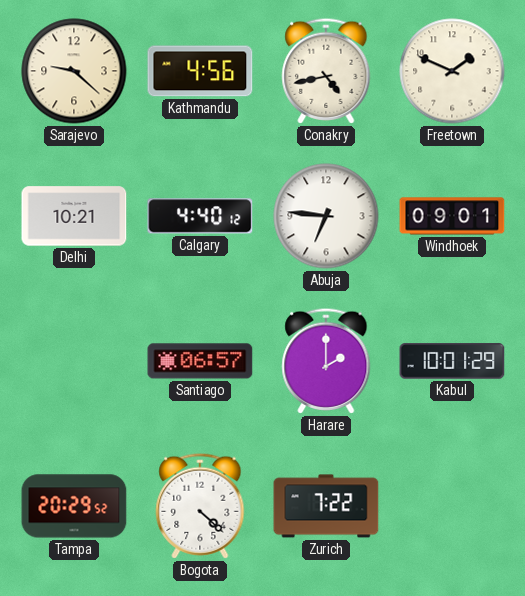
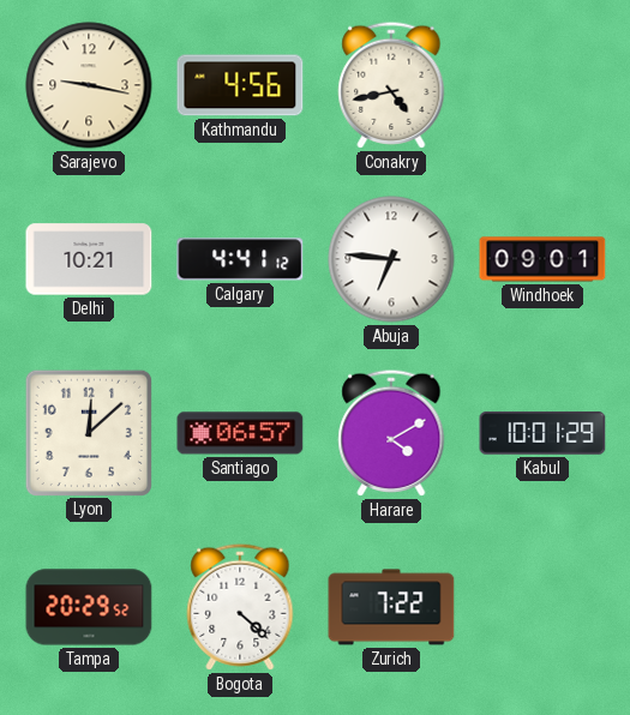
Sarajevo: 9:22 -> 9:17
Freetown: 1:49 -> none
Calgary: 4:40 -> 4:41
Lyon: none -> 12:08
Harare: 2:00 -> 4:10
